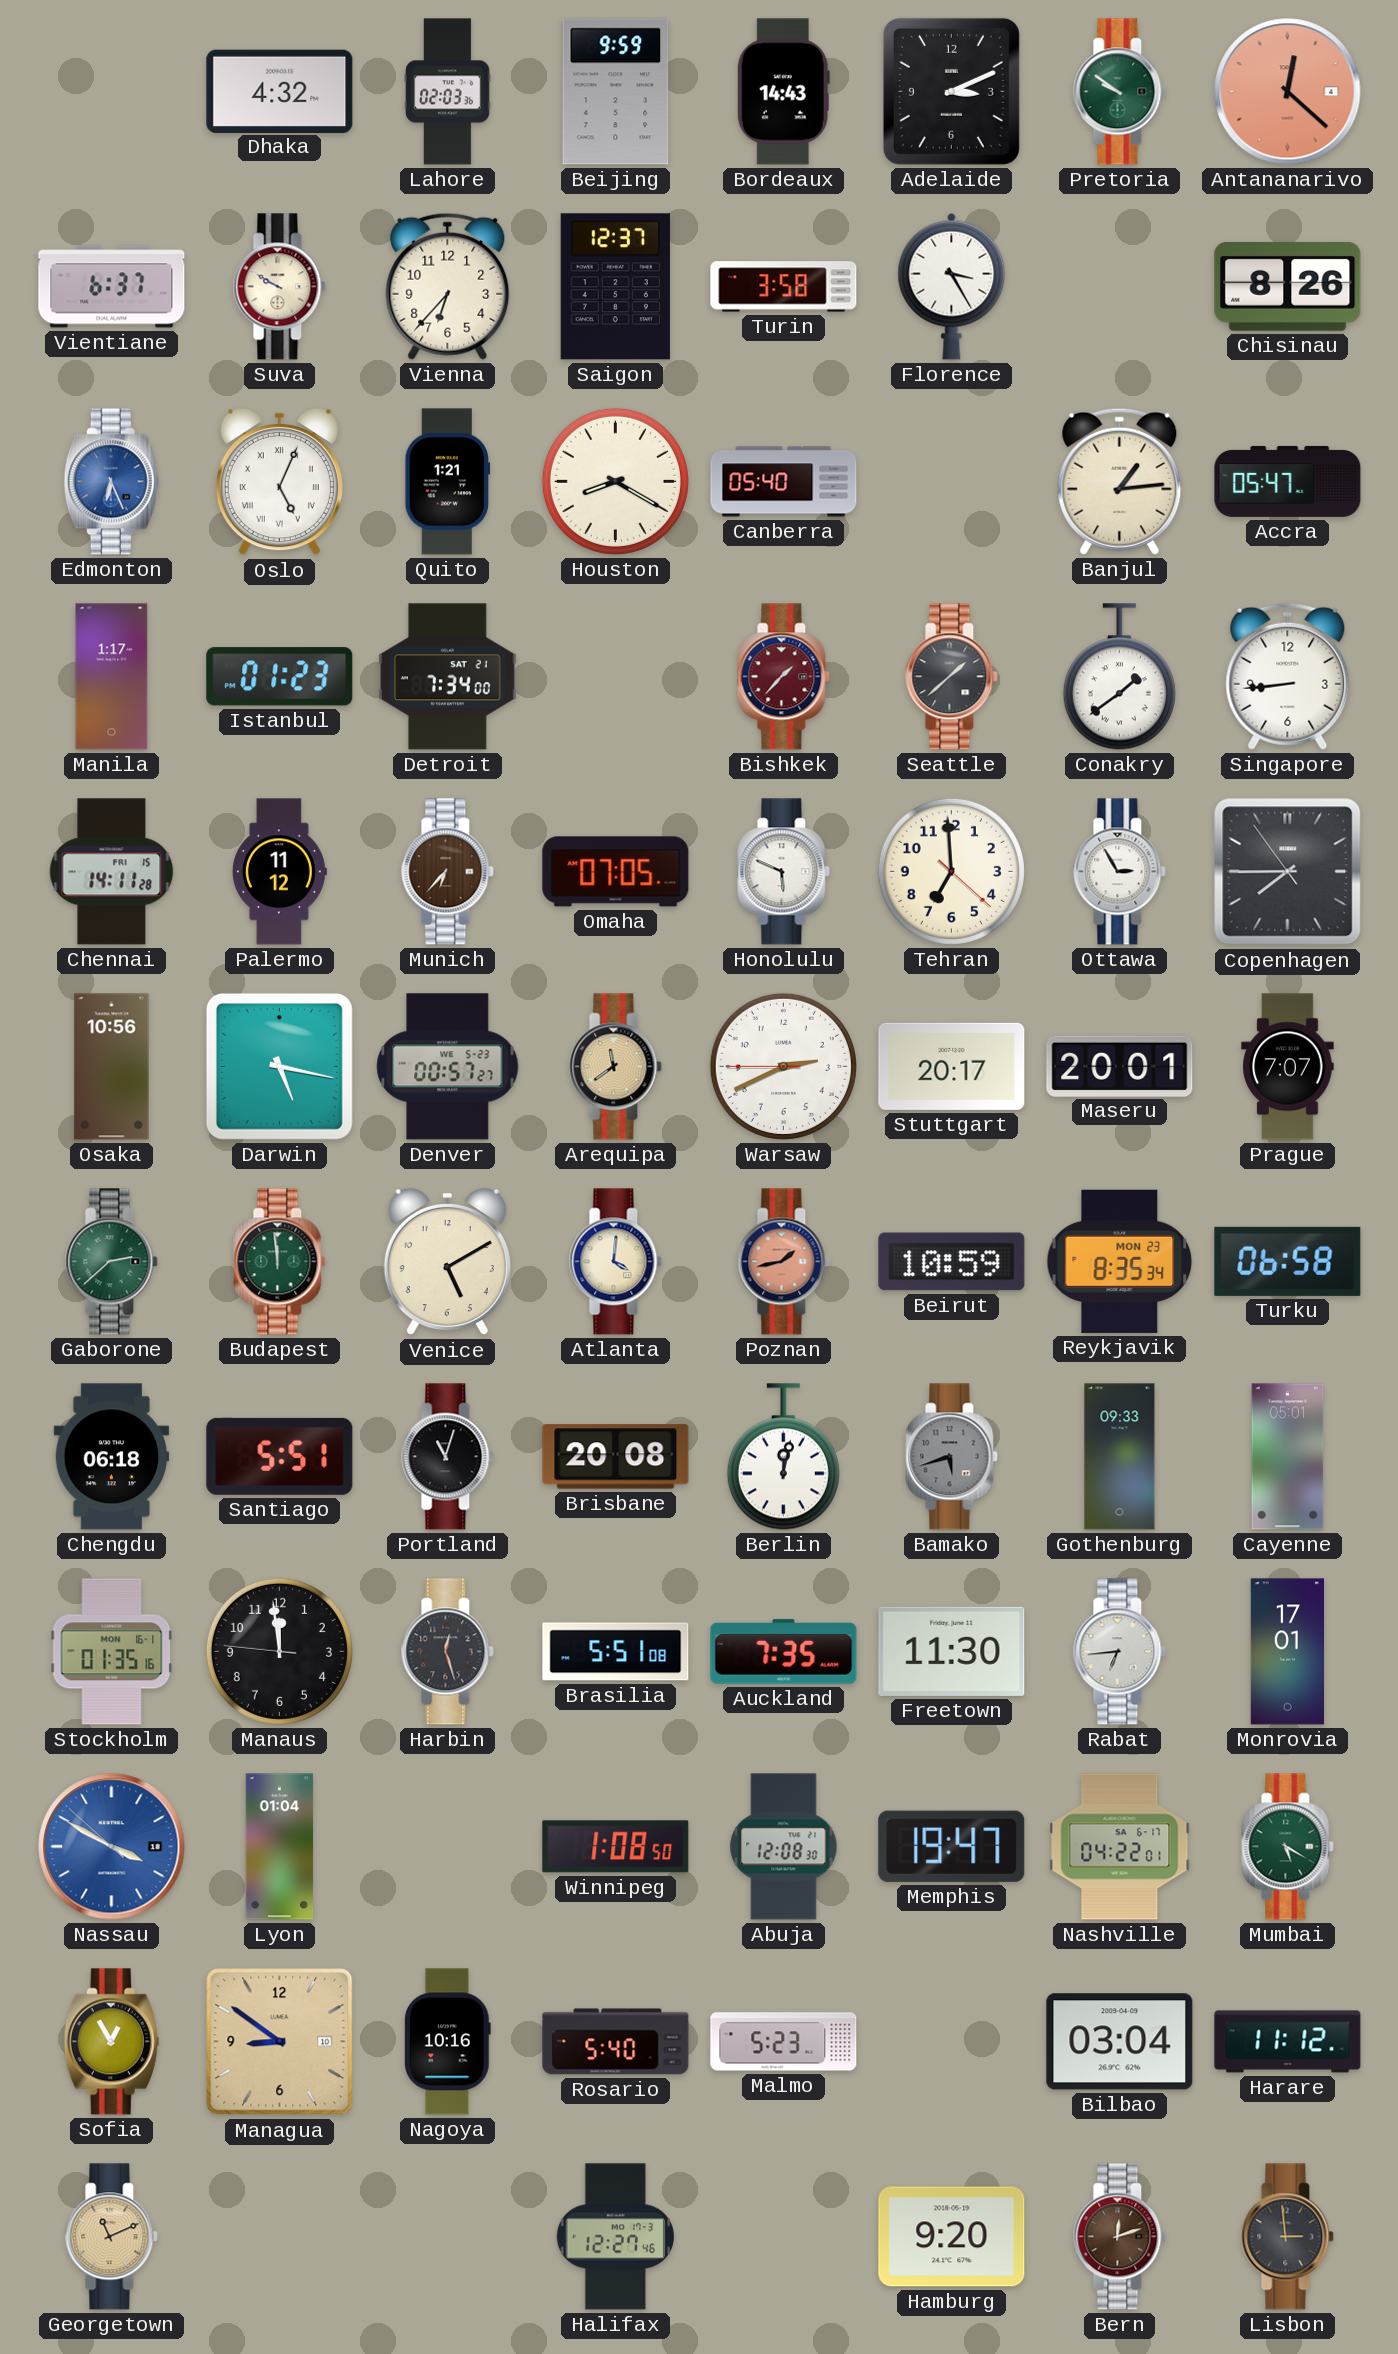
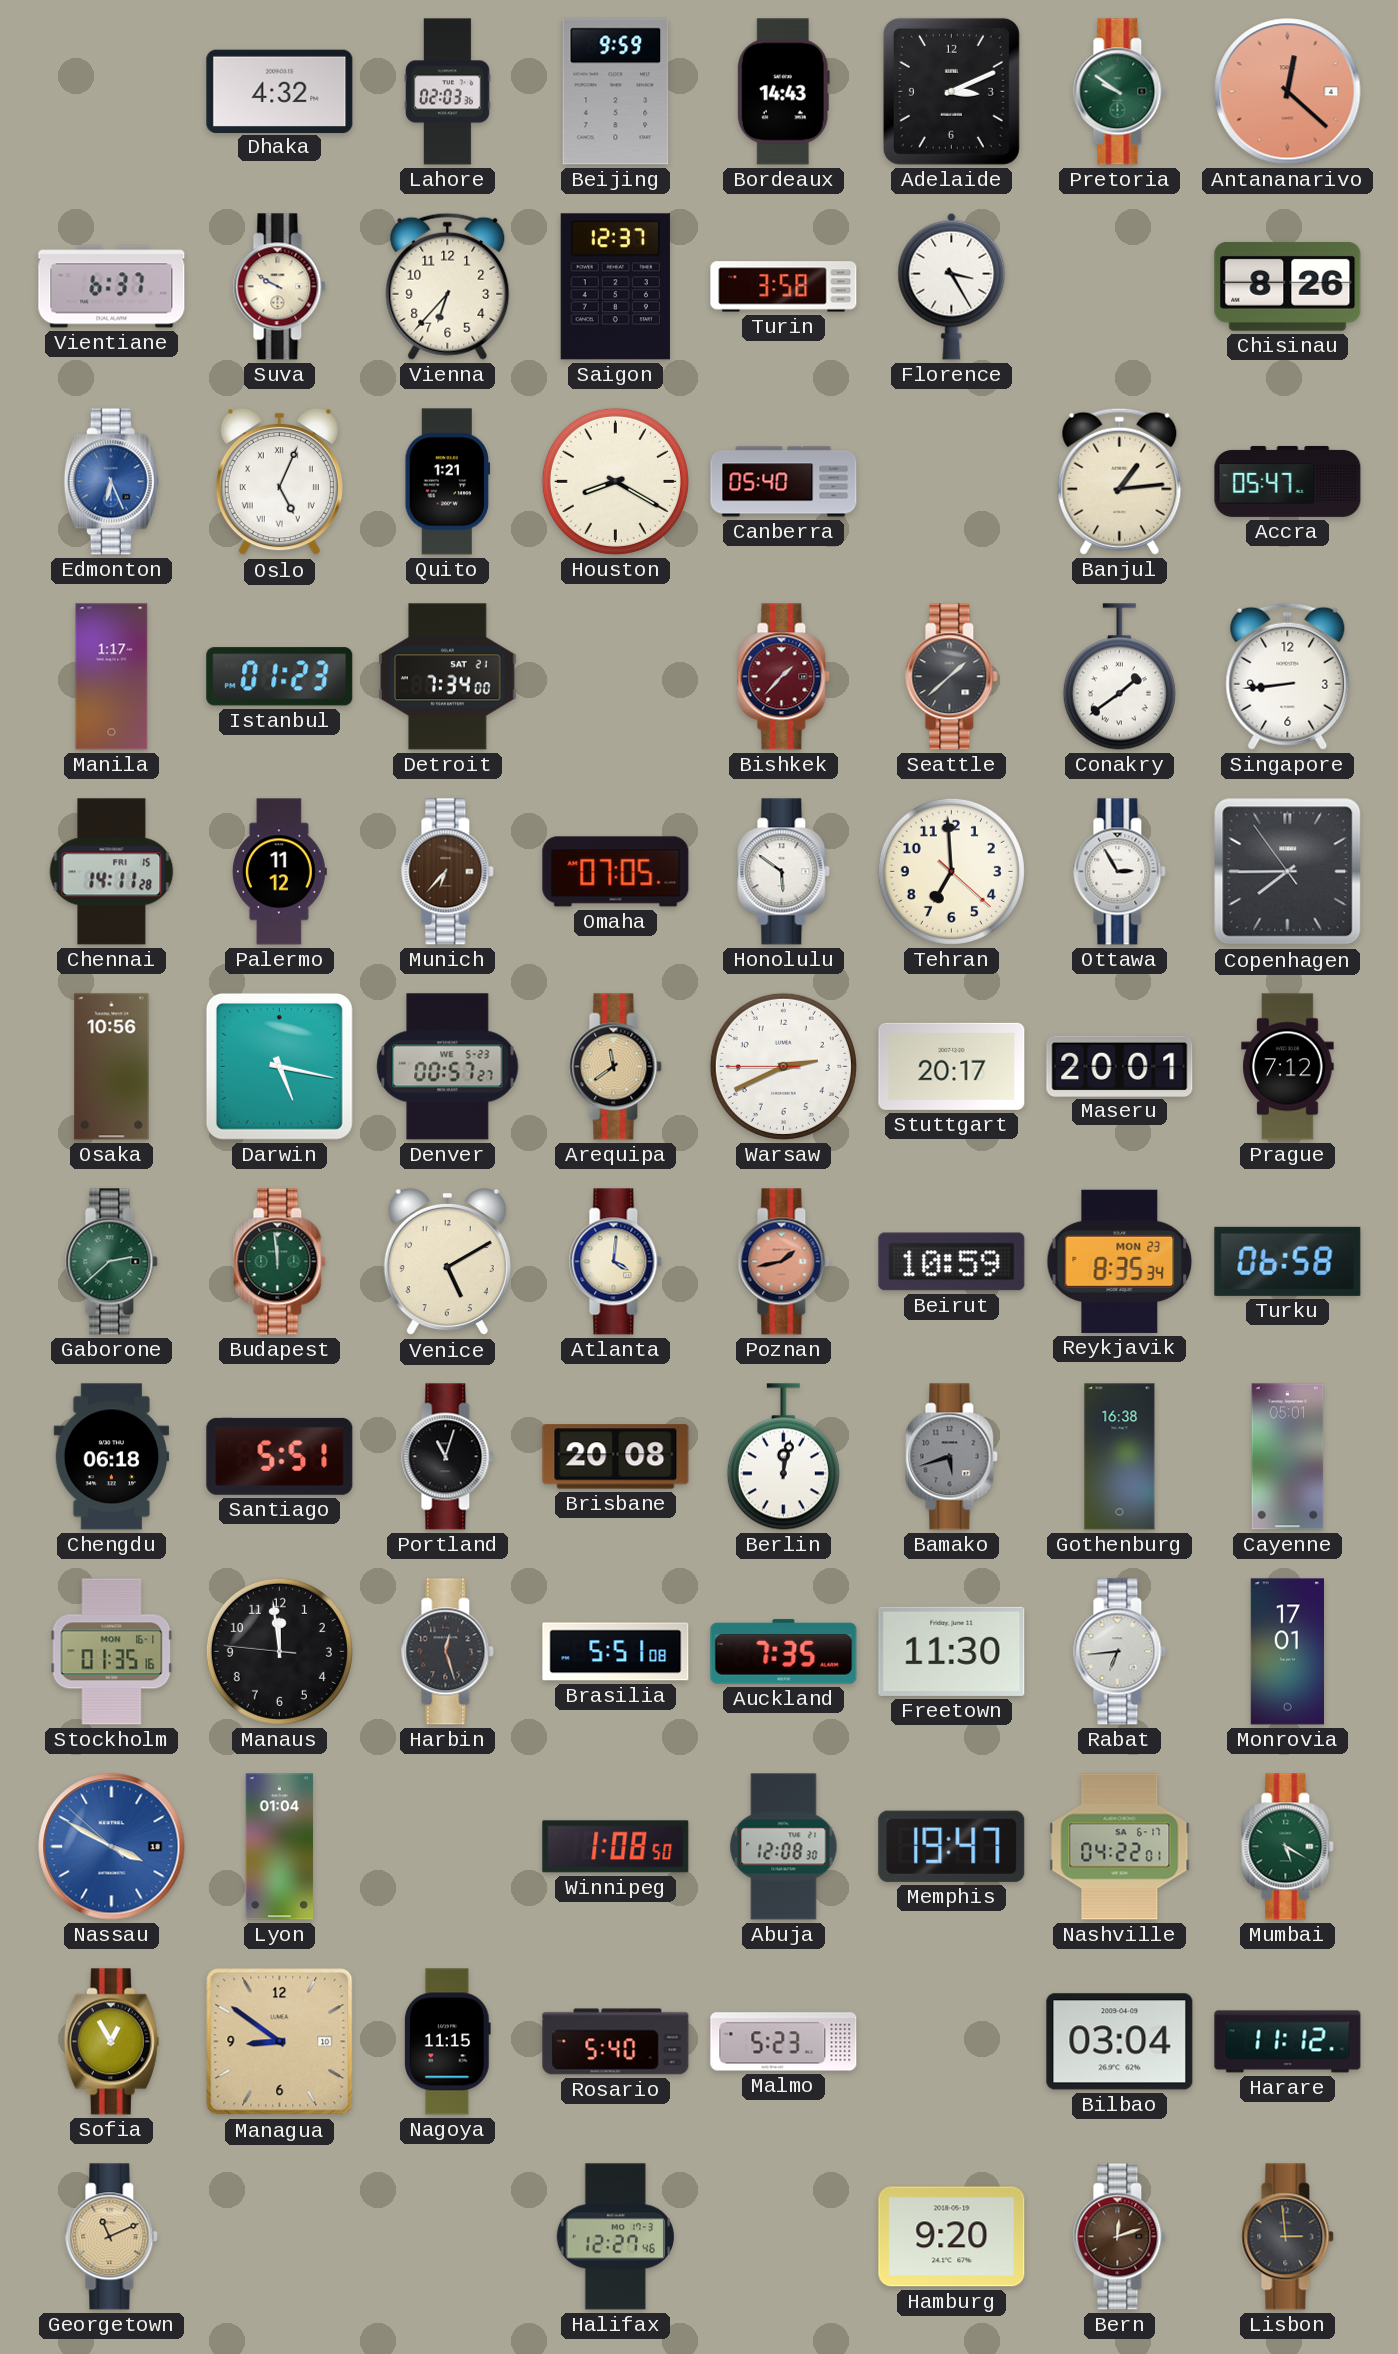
Honolulu: 5:49 -> 5:51
Prague: 7:07 -> 7:12
Gothenburg: 09:33 -> 16:38
Nagoya: 10:16 -> 11:15
